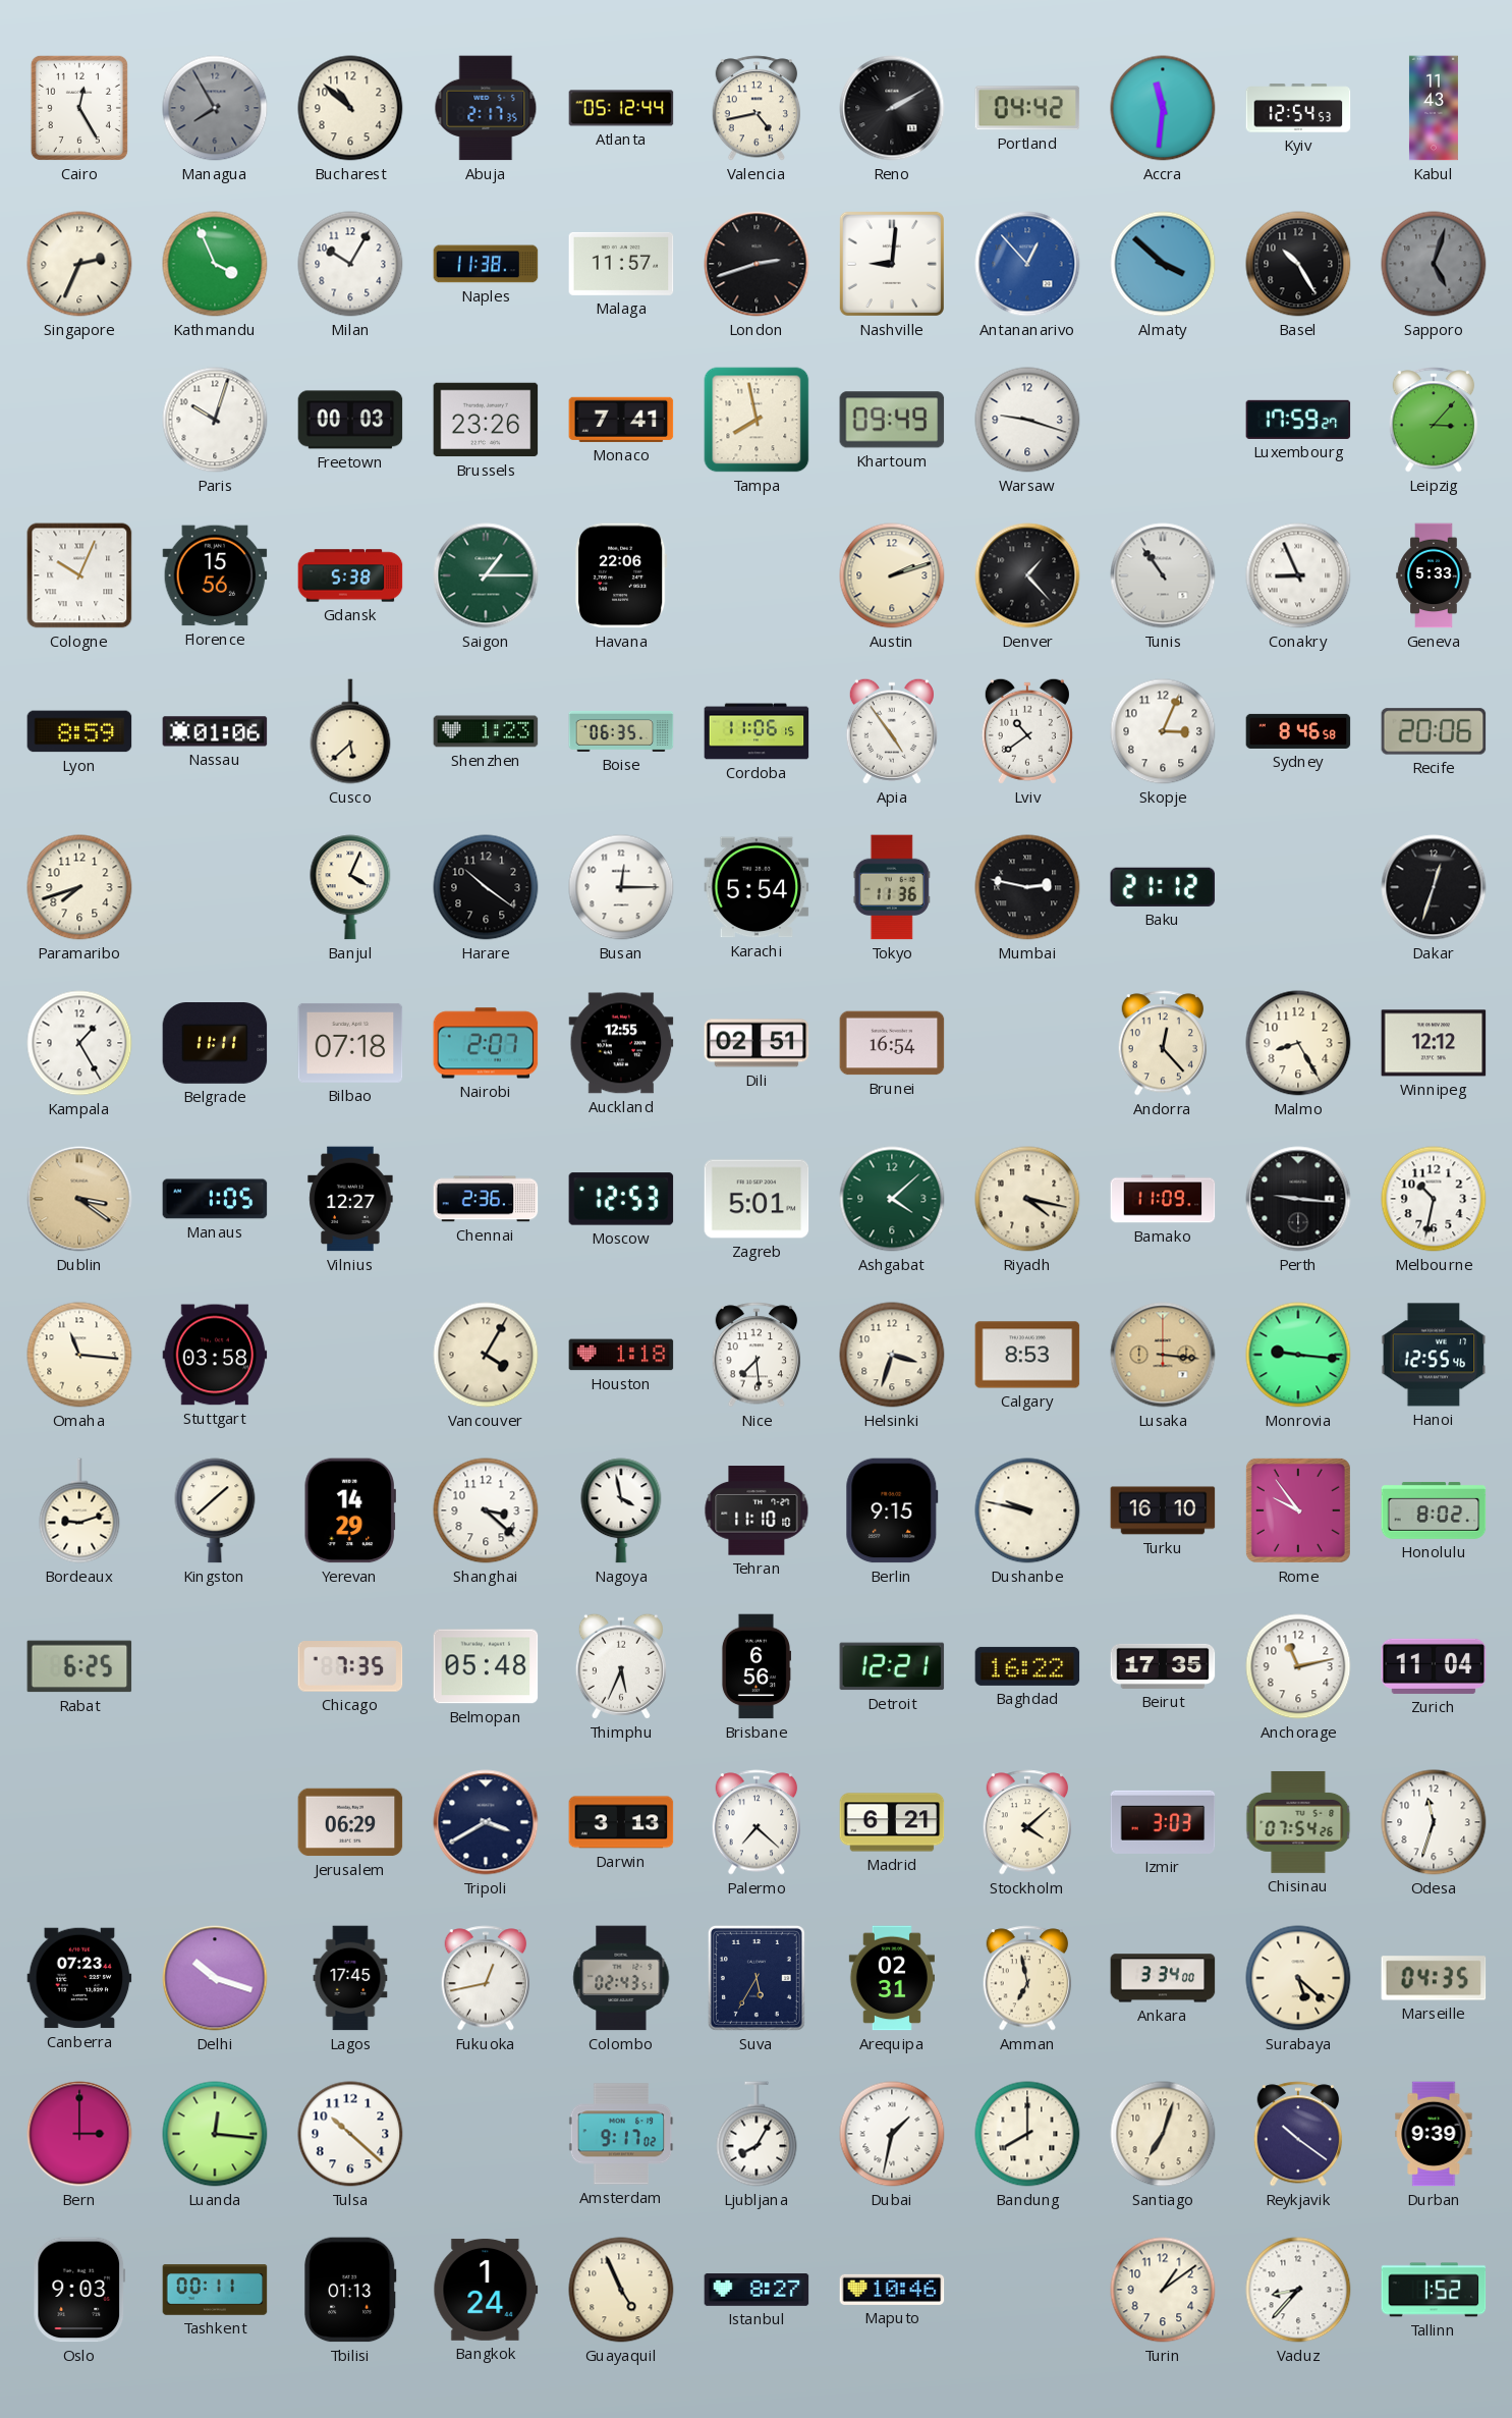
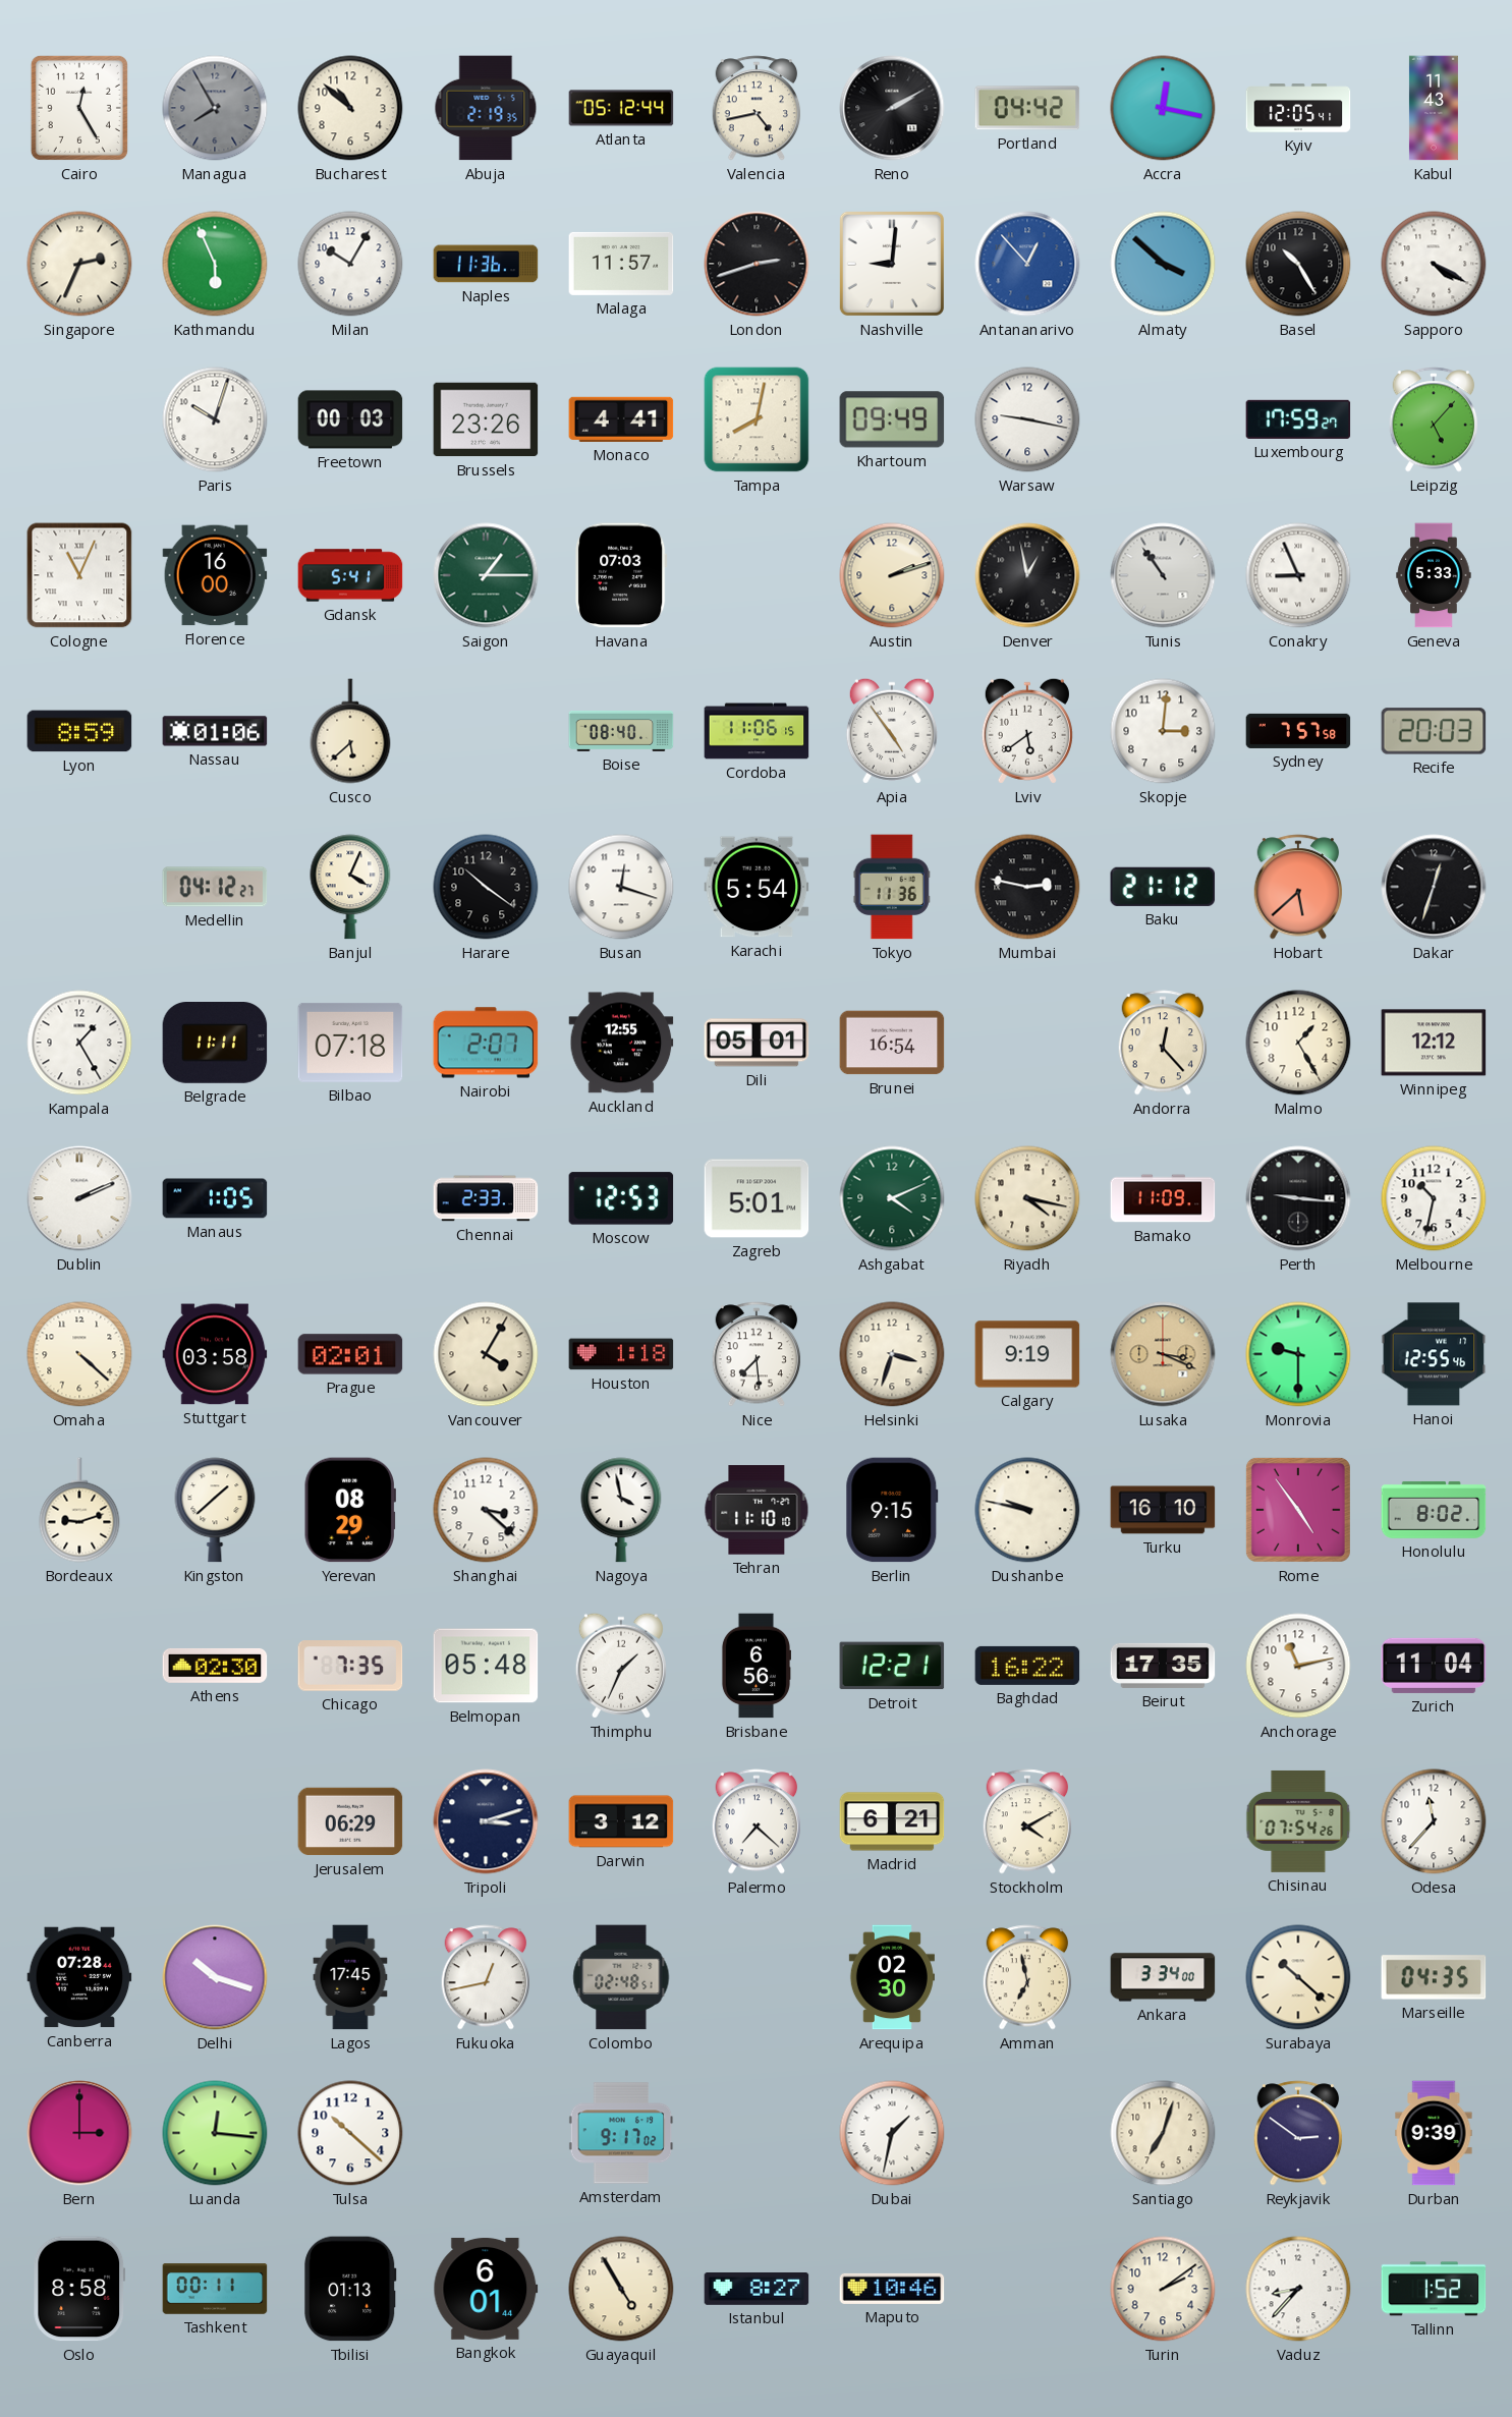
Abuja: 2:17 -> 2:19
Accra: 11:31 -> 12:17
Kyiv: 12:54 -> 12:05
Kathmandu: 3:56 -> 5:56
Naples: 11:38 -> 11:36
Sapporo: 5:03 -> 4:20
Sapporo dial: grey -> white
Monaco: 7:41 -> 4:41
Tampa: 7:58 -> 8:02
Warsaw: 9:18 -> 9:17
Leipzig: 3:07 -> 5:07
Cologne: 10:04 -> 11:04
Florence: 15:56 -> 16:00
Gdansk: 5:38 -> 5:41
Havana: 22:06 -> 07:03
Denver: 1:23 -> 12:58
Shenzhen: 1:23 -> none
Boise: 06:35 -> 08:40
Lviv: 10:39 -> 5:39
Skopje: 3:04 -> 3:01
Sydney: 8:46 -> 7:57
Recife: 20:06 -> 20:03
Paramaribo: 7:42 -> none
Medellin: none -> 04:12
Busan: 12:15 -> 12:18
Hobart: none -> 5:38
Dili: 02:51 -> 05:01
Malmo: 8:25 -> 1:25
Dublin: 3:21 -> 2:11
Dublin dial: champagne -> white
Vilnius: 12:27 -> none
Chennai: 2:36 -> 2:33
Ashgabat: 4:08 -> 4:11
Omaha: 11:16 -> 4:22
Prague: none -> 02:01
Calgary: 8:53 -> 9:19
Lusaka: 3:16 -> 3:19
Monrovia: 9:16 -> 9:30
Yerevan: 14:29 -> 08:29
Rome: 9:54 -> 4:54
Rabat: 6:25 -> none
Athens: none -> 02:30
Thimphu: 5:34 -> 1:34
Tripoli: 3:40 -> 3:12
Darwin: 3:13 -> 3:12
Stockholm: 4:08 -> 4:10
Izmir: 3:03 -> none
Odesa: 11:33 -> 11:37
Canberra: 07:23 -> 07:28
Colombo: 02:43 -> 02:48
Suva: 5:35 -> none
Arequipa: 02:31 -> 02:30
Surabaya: 5:22 -> 10:22
Ljubljana: 8:05 -> none
Bandung: 8:00 -> none
Reykjavik: 10:21 -> 2:51
Oslo: 9:03 -> 8:58
Bangkok: 1:24 -> 6:01
Guayaquil: 4:56 -> 4:55
Turin: 1:09 -> 2:09
